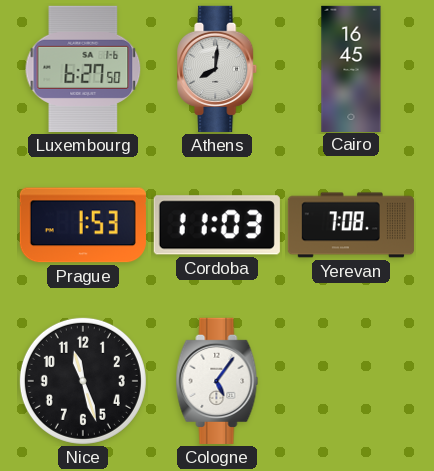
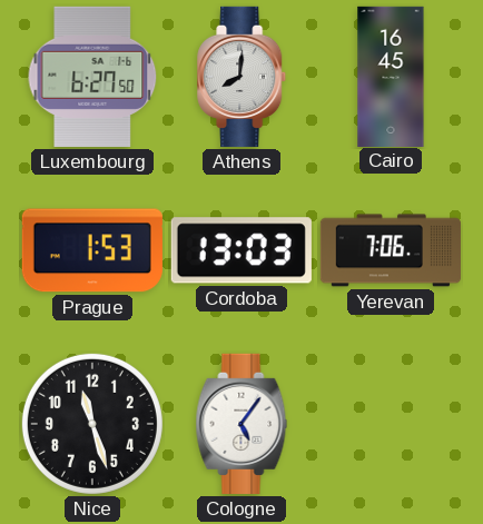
Cordoba: 11:03 -> 13:03
Yerevan: 7:08 -> 7:06
